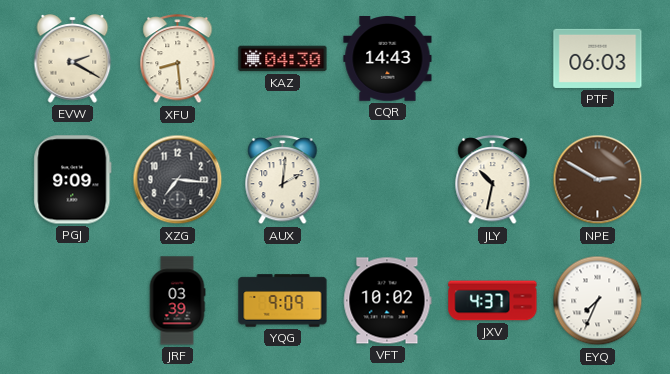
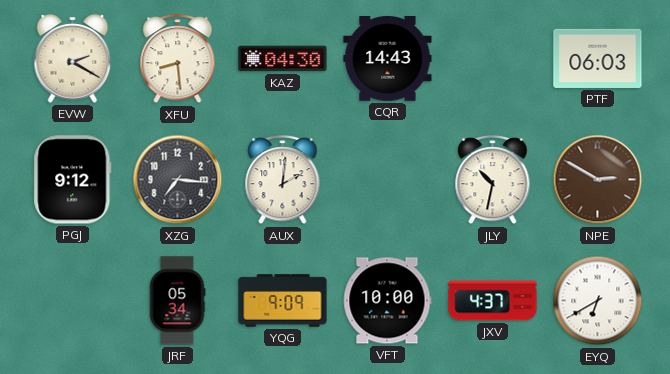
PGJ: 9:09 -> 9:12
JRF: 03:39 -> 05:34
VFT: 10:02 -> 10:00
EYQ: 7:34 -> 6:40
